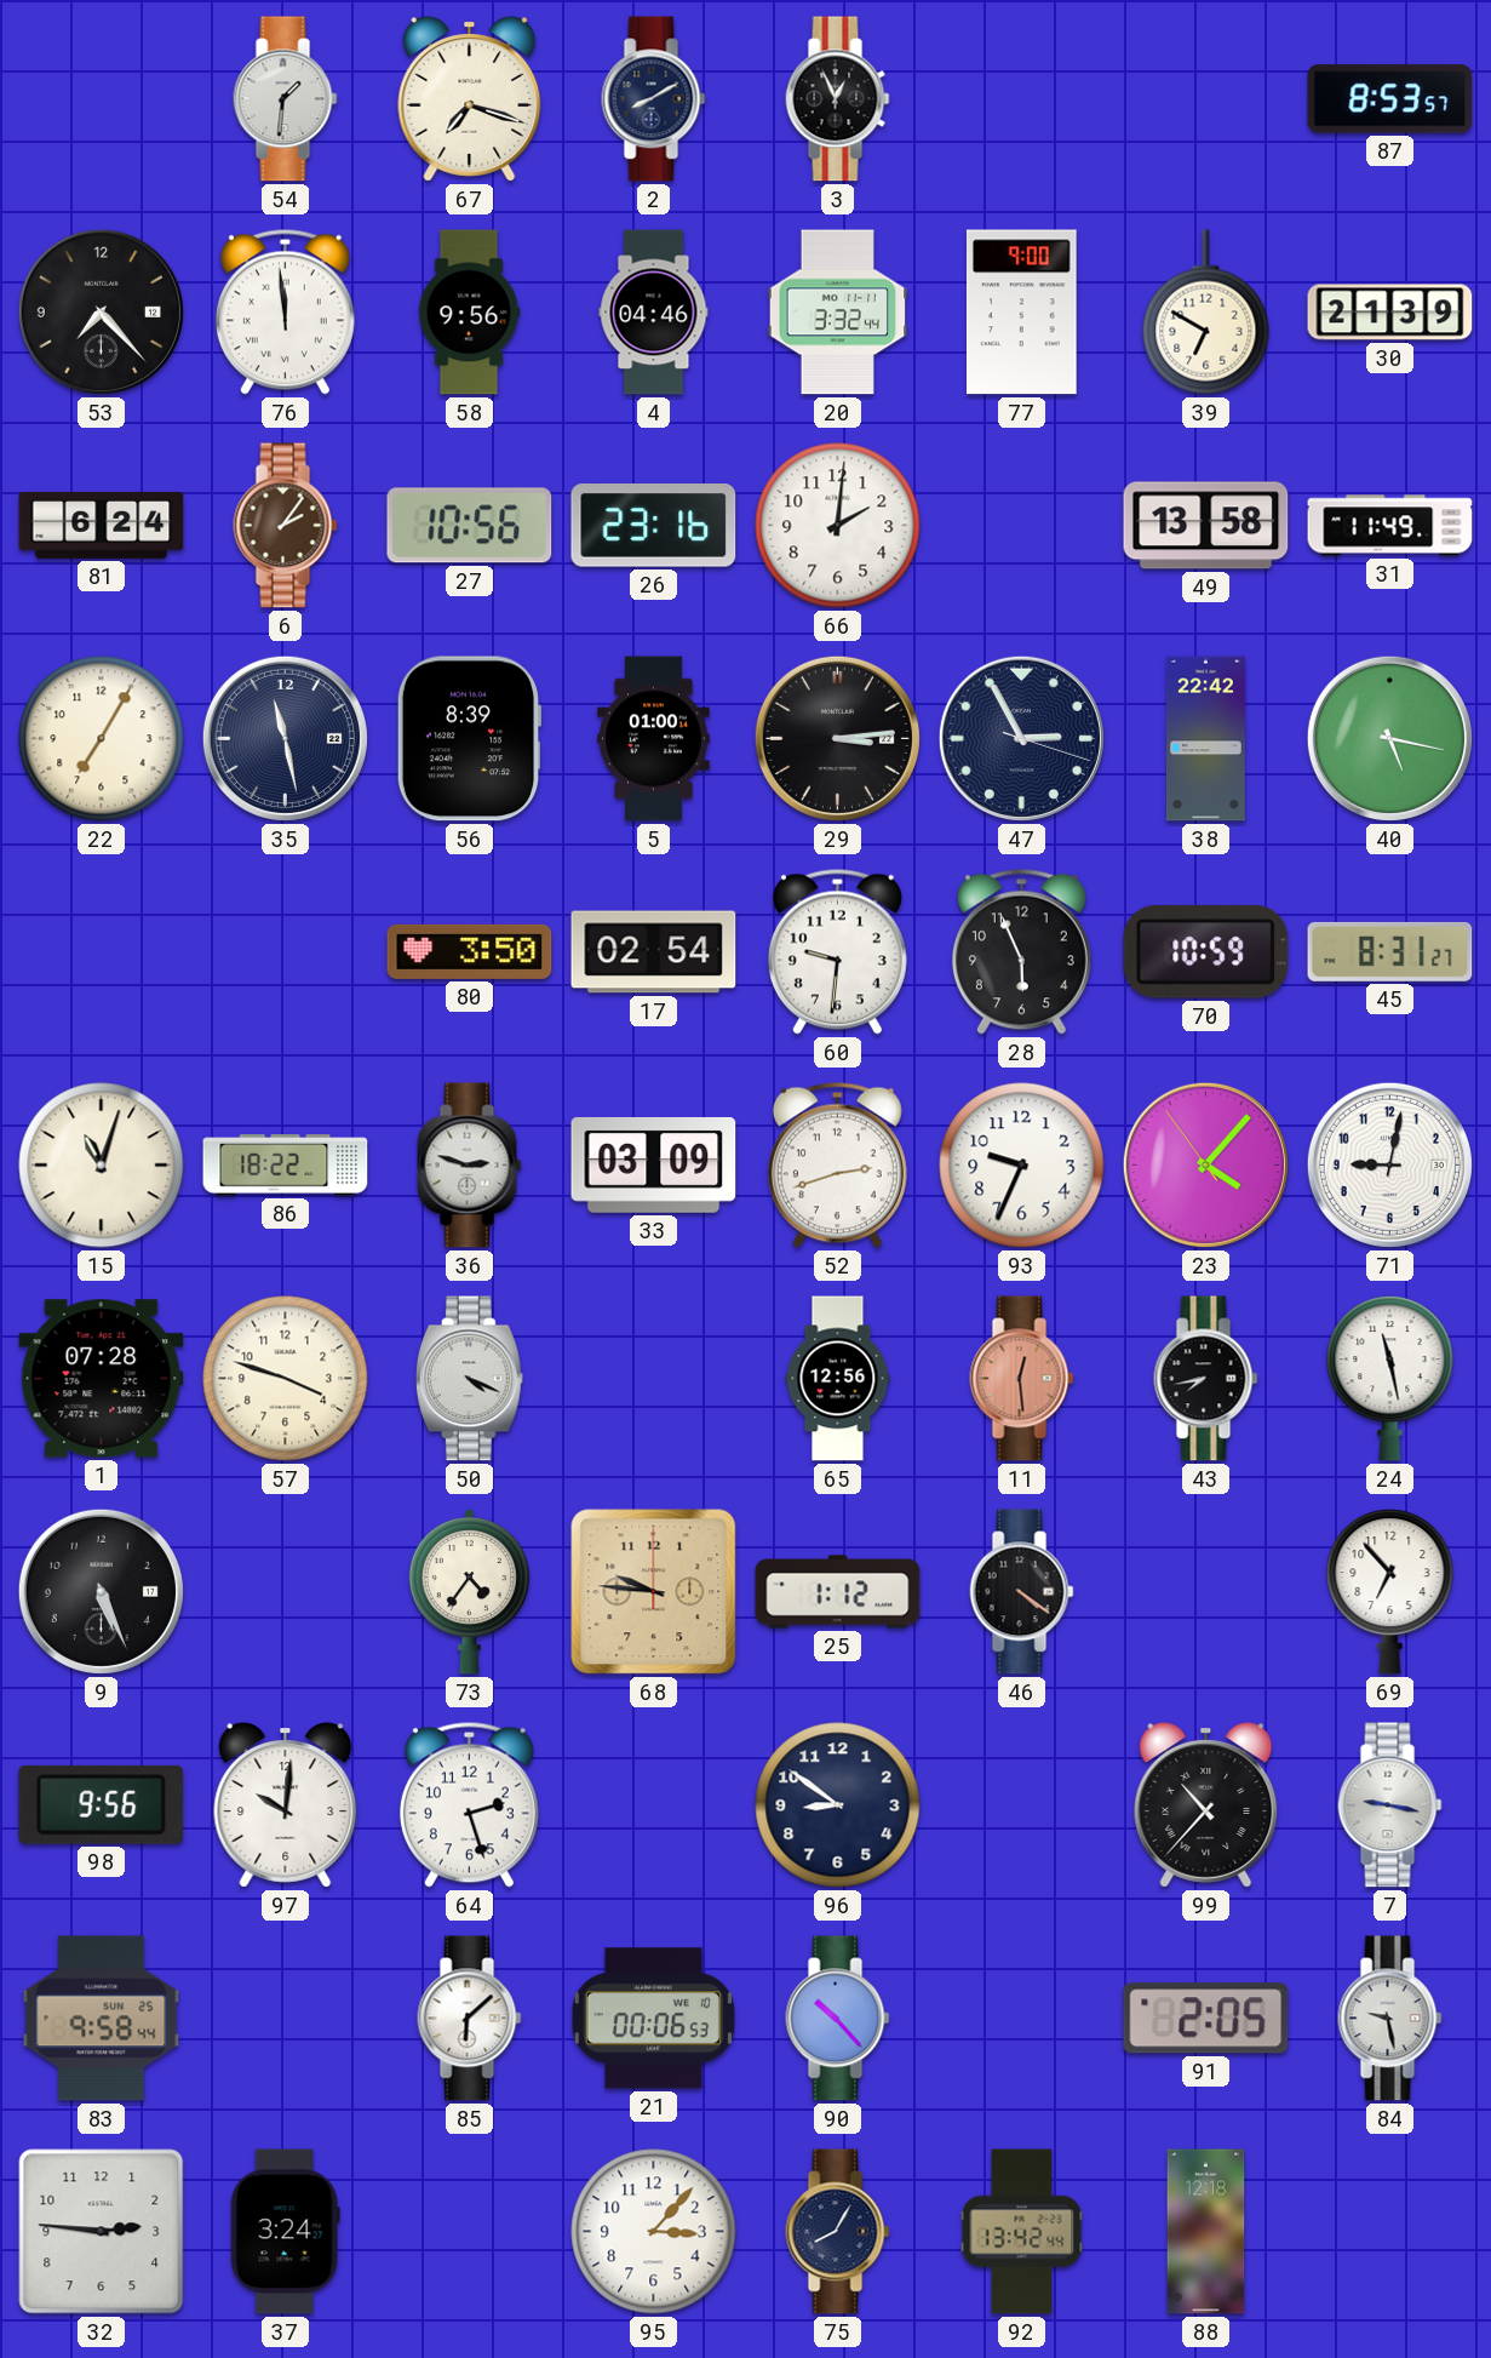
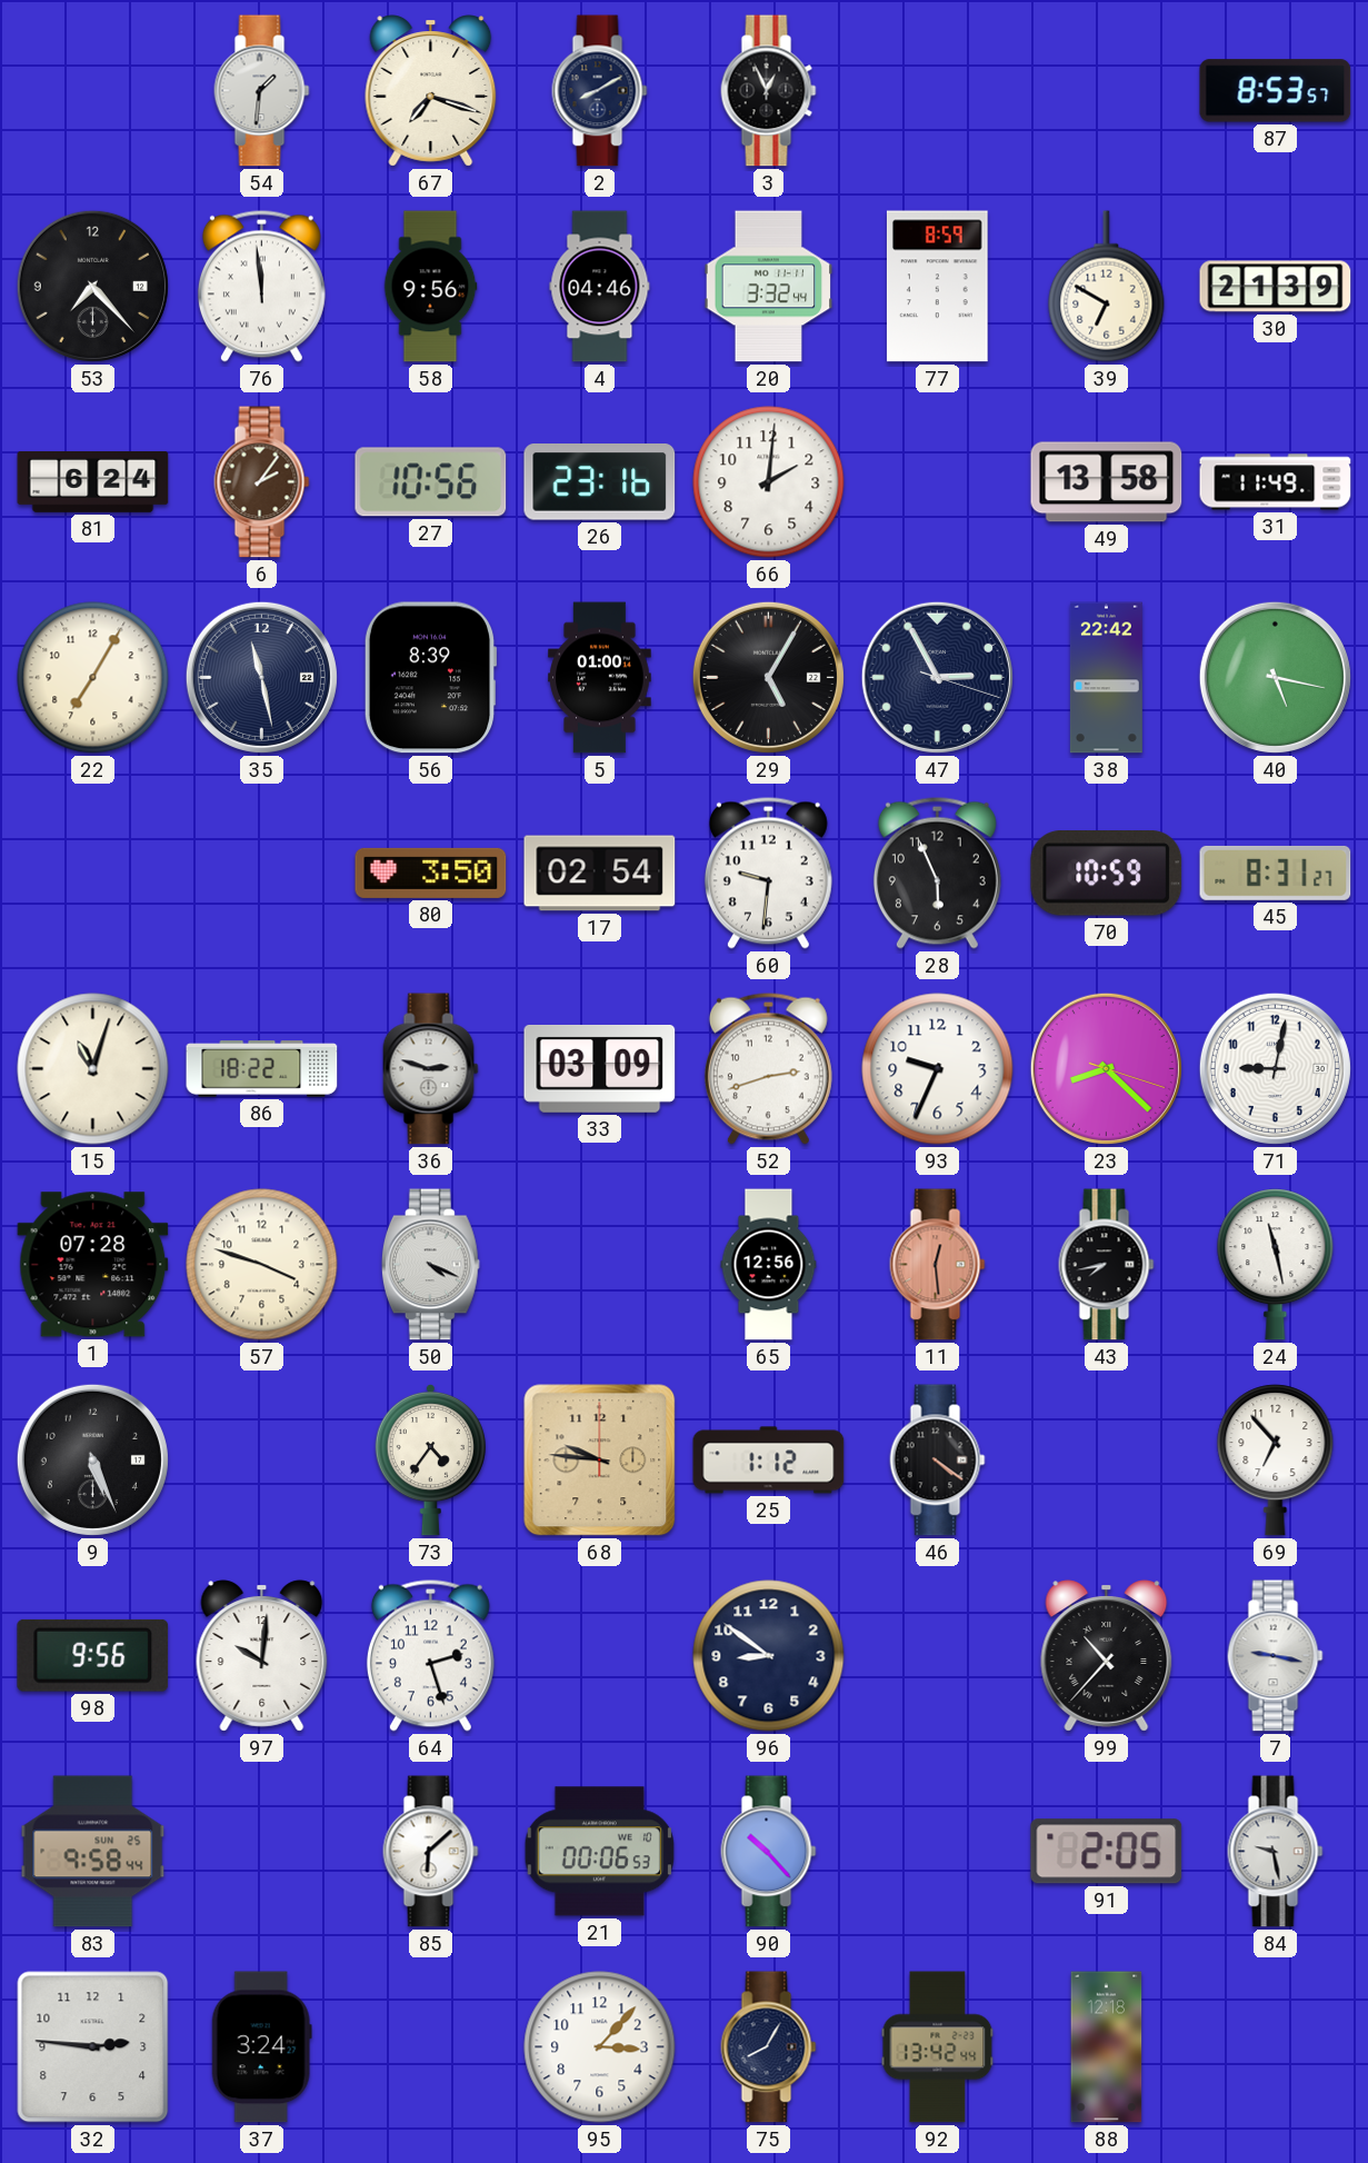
77: 9:00 -> 8:59
29: 3:14 -> 5:05
23: 4:06 -> 8:22
